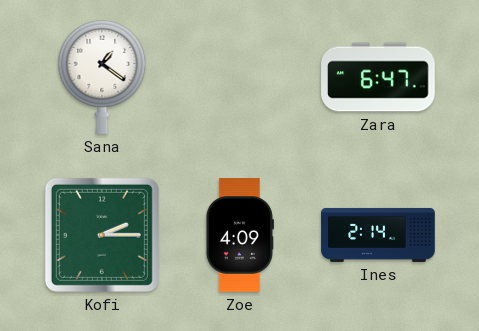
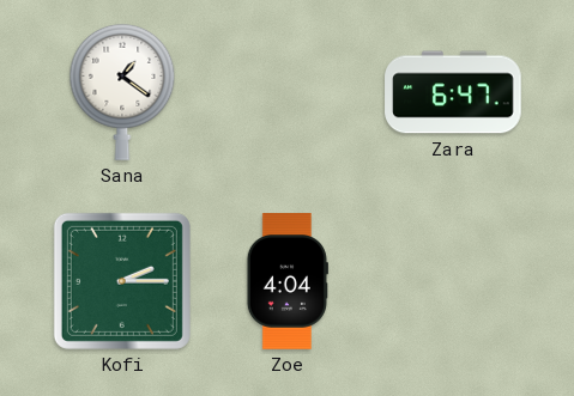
Zoe: 4:09 -> 4:04
Ines: 2:14 -> none
